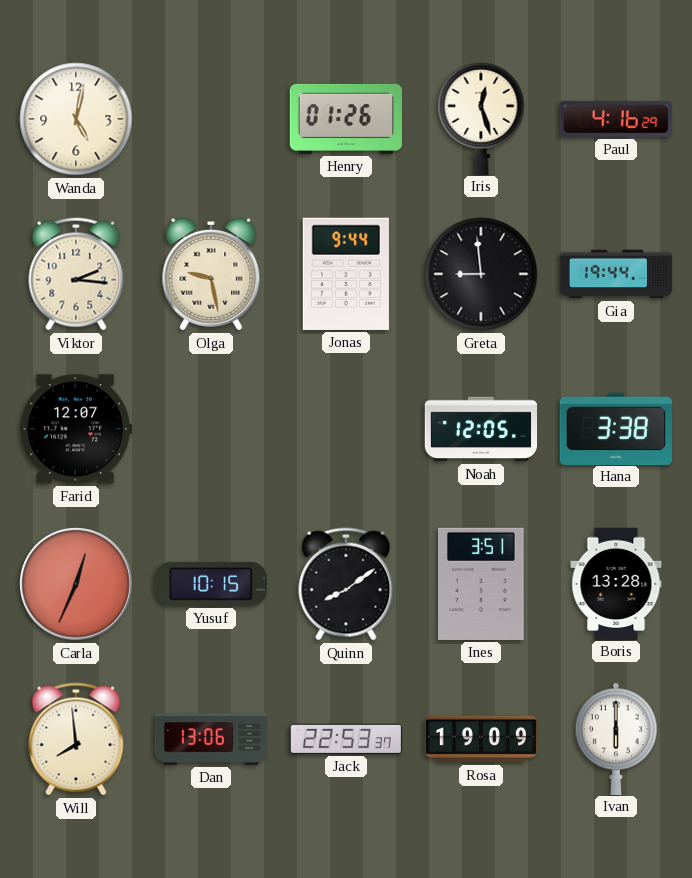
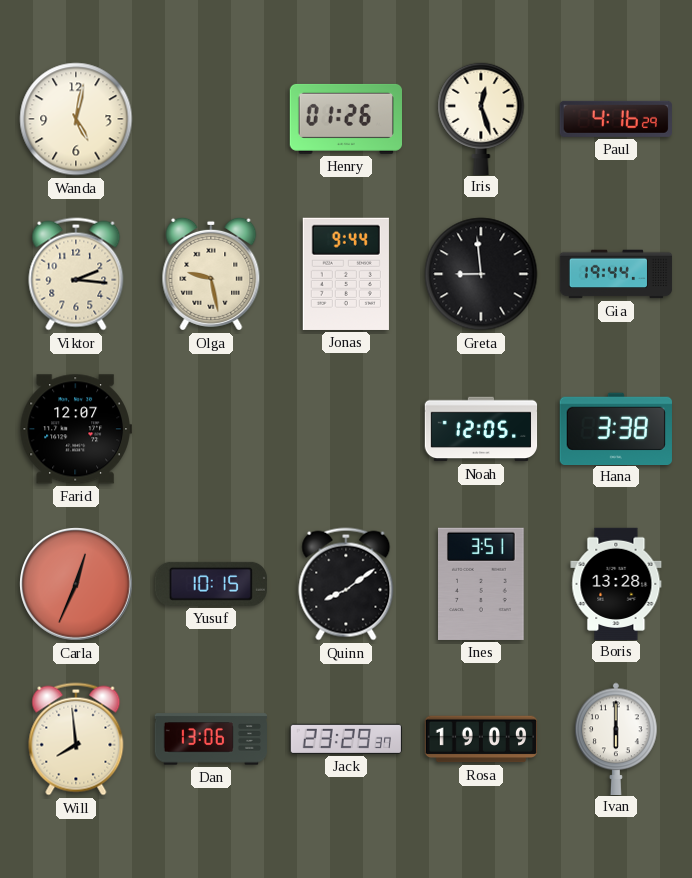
Jack: 22:53 -> 23:29
